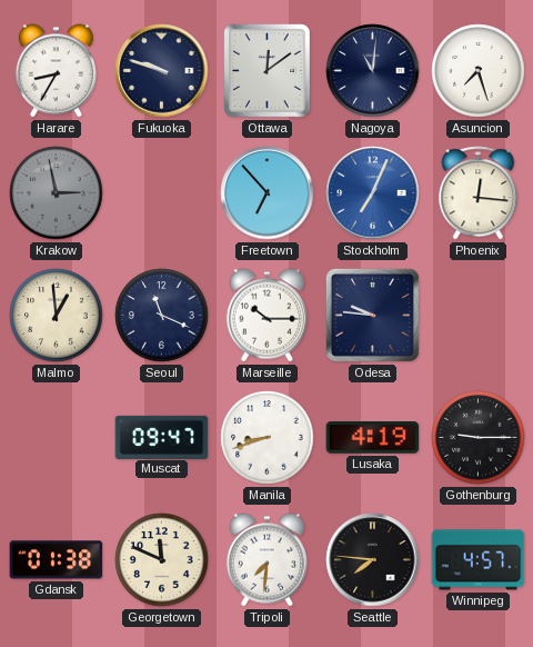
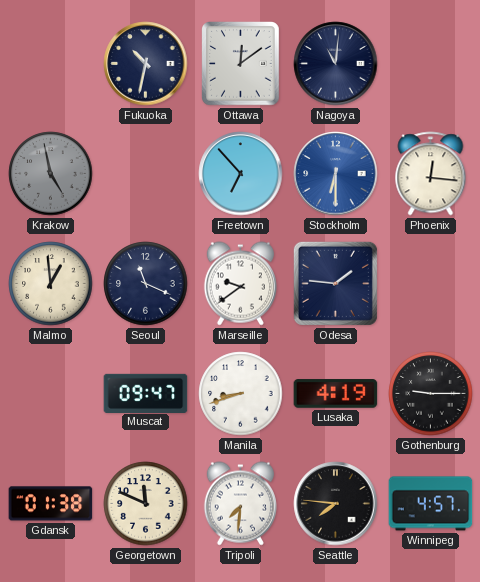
Harare: 8:35 -> none
Fukuoka: 9:48 -> 10:32
Asuncion: 7:27 -> none
Krakow: 2:58 -> 4:58
Stockholm: 7:04 -> 6:30
Marseille: 10:15 -> 9:39
Odesa: 9:46 -> 1:46
